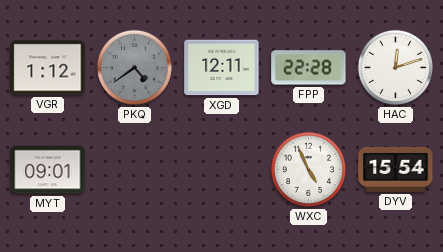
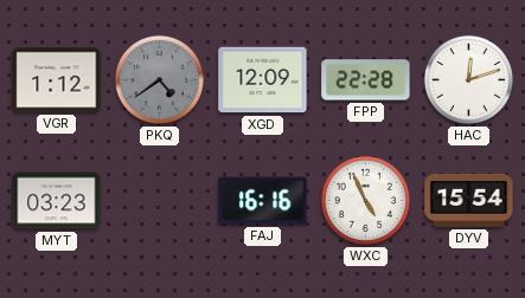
XGD: 12:11 -> 12:09
MYT: 09:01 -> 03:23
FAJ: none -> 16:16
